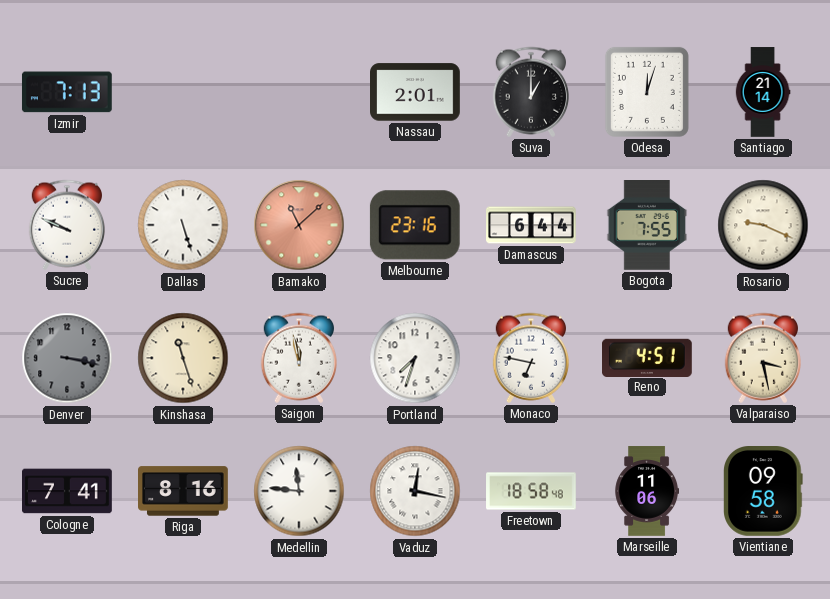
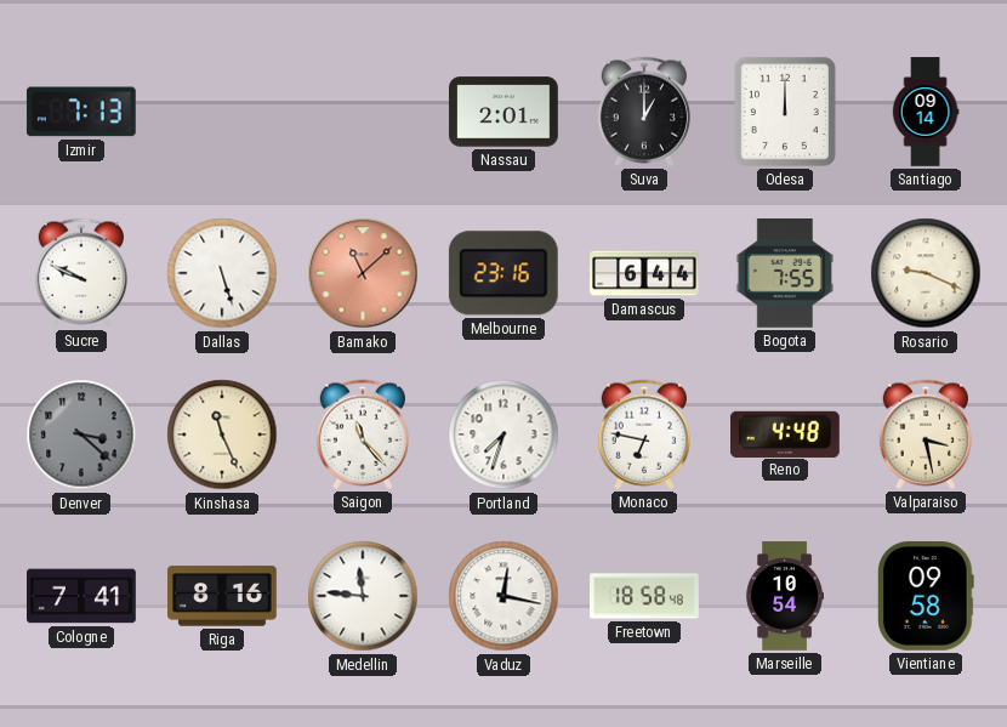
Odesa: 12:03 -> 12:00
Santiago: 21:14 -> 09:14
Denver: 3:17 -> 3:22
Kinshasa: 11:27 -> 11:26
Saigon: 11:58 -> 11:23
Reno: 4:51 -> 4:48
Marseille: 11:06 -> 10:54
